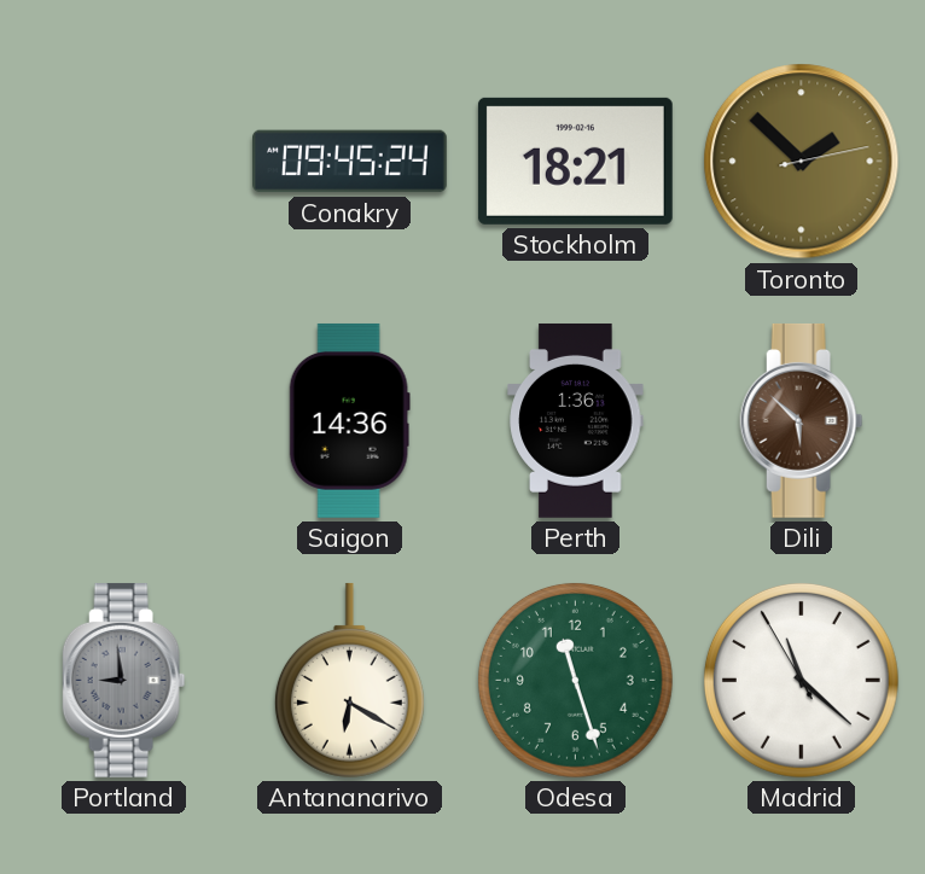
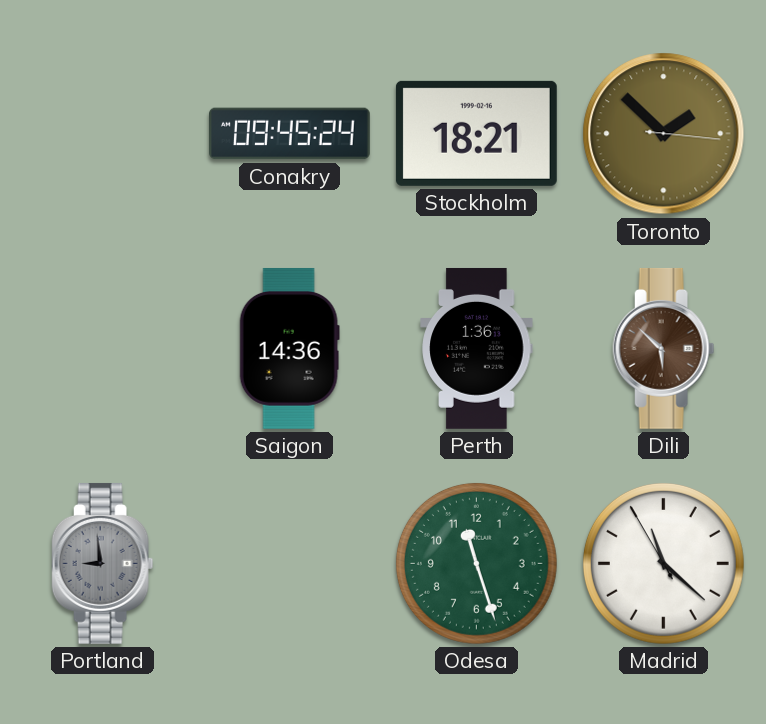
Toronto: 1:52:13 -> 1:52:16
Antananarivo: 6:20 -> none
